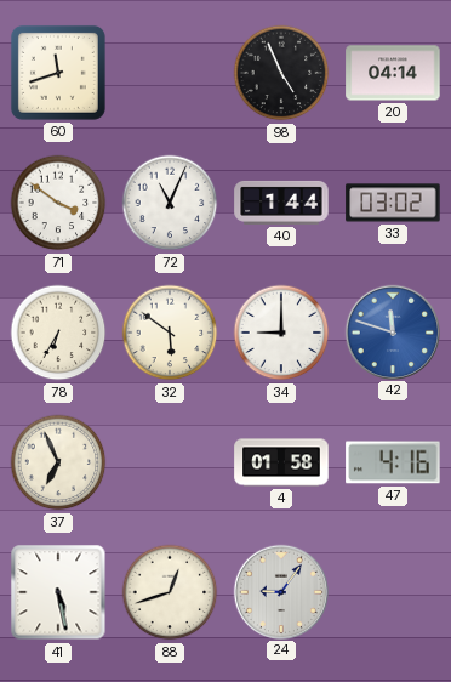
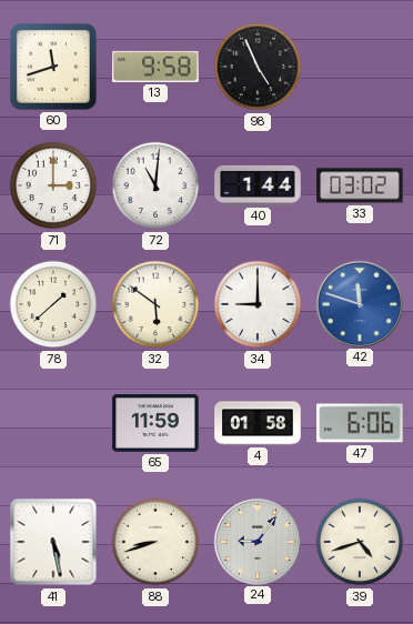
13: none -> 9:58
20: 04:14 -> none
71: 3:51 -> 3:00
72: 11:04 -> 11:01
78: 6:35 -> 1:38
37: 6:56 -> none
65: none -> 11:59
47: 4:16 -> 6:06
88: 12:42 -> 8:42
39: none -> 4:42
